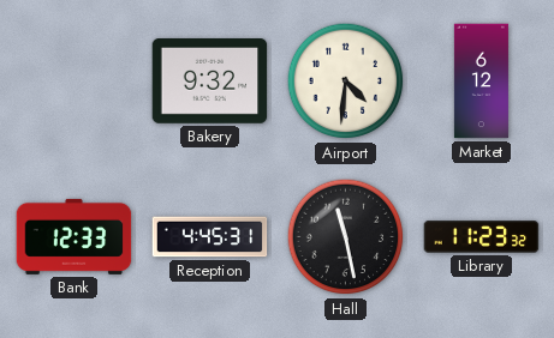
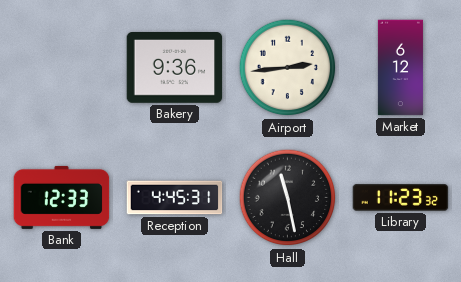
Bakery: 9:32 -> 9:36
Airport: 4:31 -> 2:44
